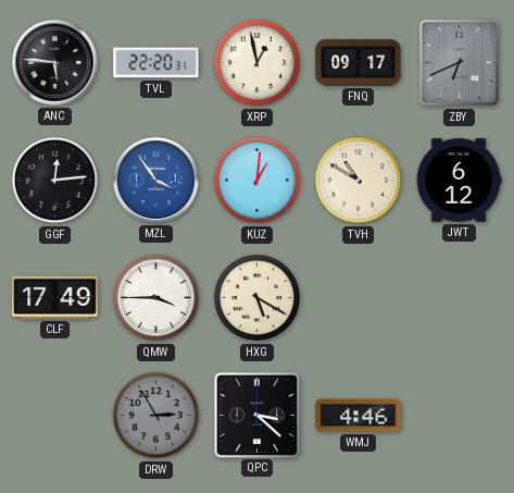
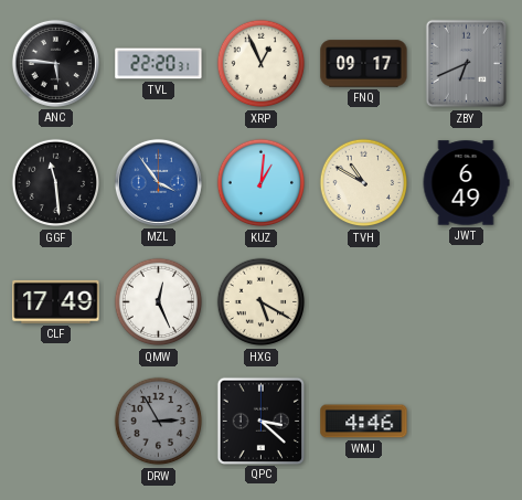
XRP: 12:58 -> 12:56
GGF: 12:14 -> 11:29
JWT: 6:12 -> 6:49
QMW: 3:45 -> 12:26
